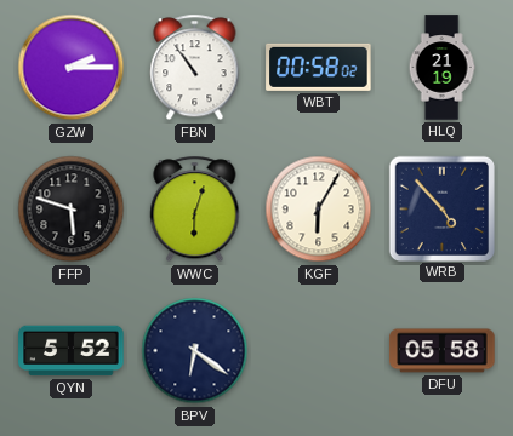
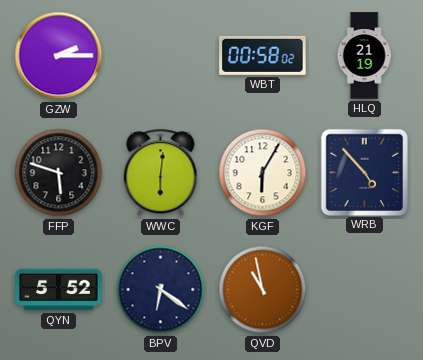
FBN: 10:54 -> none
WWC: 6:03 -> 6:01
QVD: none -> 10:58
DFU: 05:58 -> none
